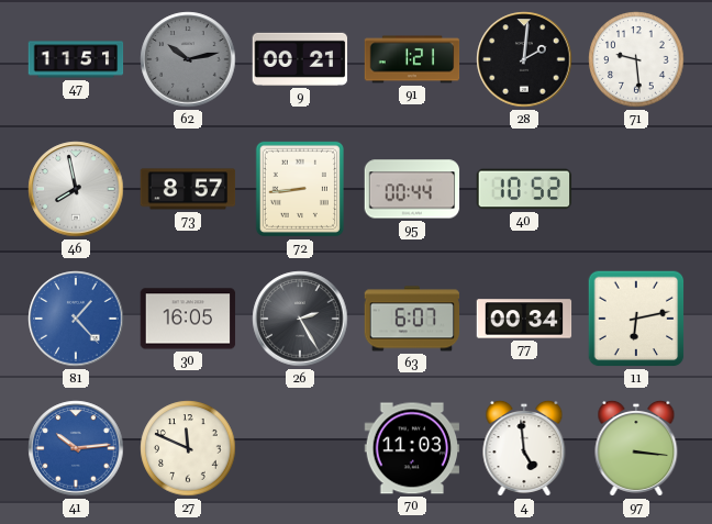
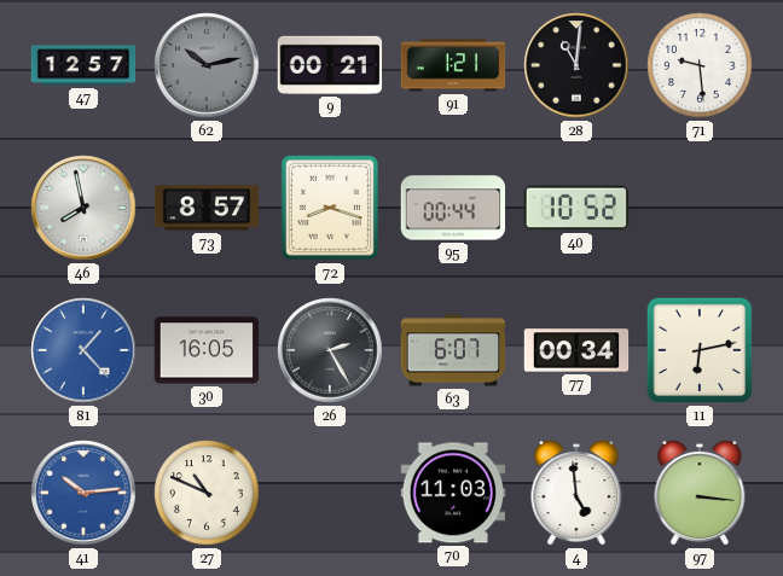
47: 11:51 -> 12:57
28: 2:01 -> 11:01
72: 8:44 -> 8:18
27: 11:49 -> 10:49
